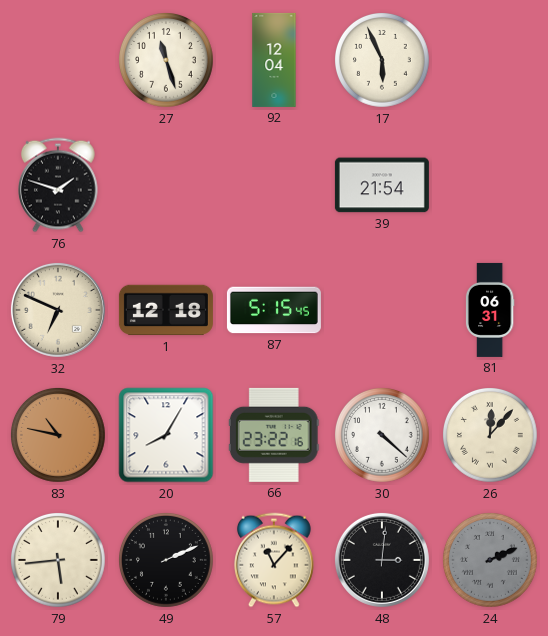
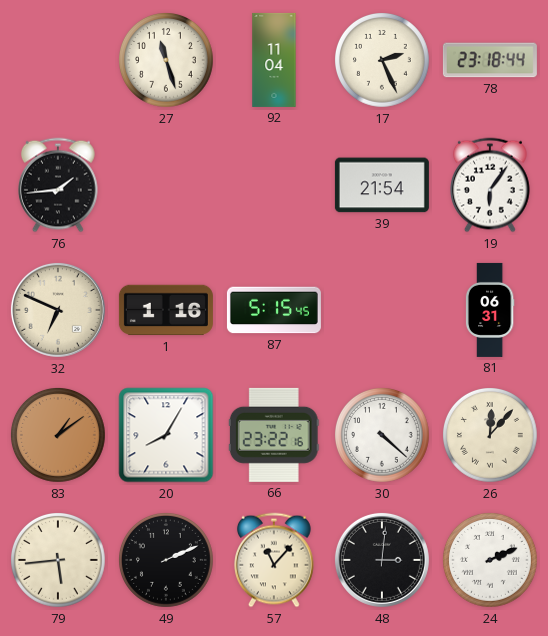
92: 12:04 -> 11:04
17: 5:56 -> 2:26
78: none -> 23:18
76: 1:48 -> 1:44
19: none -> 6:06
1: 12:18 -> 1:16
83: 10:47 -> 1:09
24 dial: grey -> white
